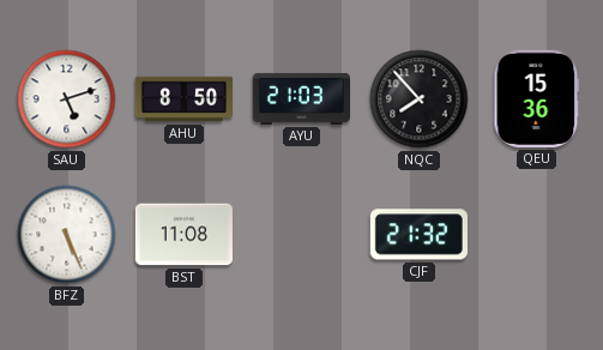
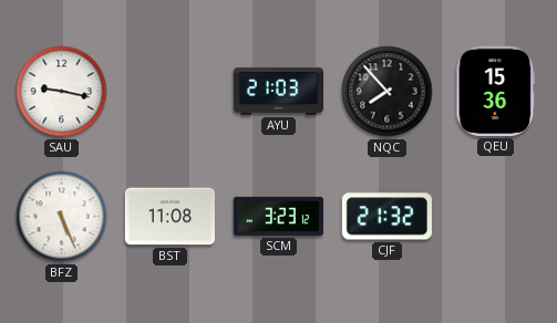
SAU: 5:12 -> 9:17
AHU: 8:50 -> none
SCM: none -> 3:23
